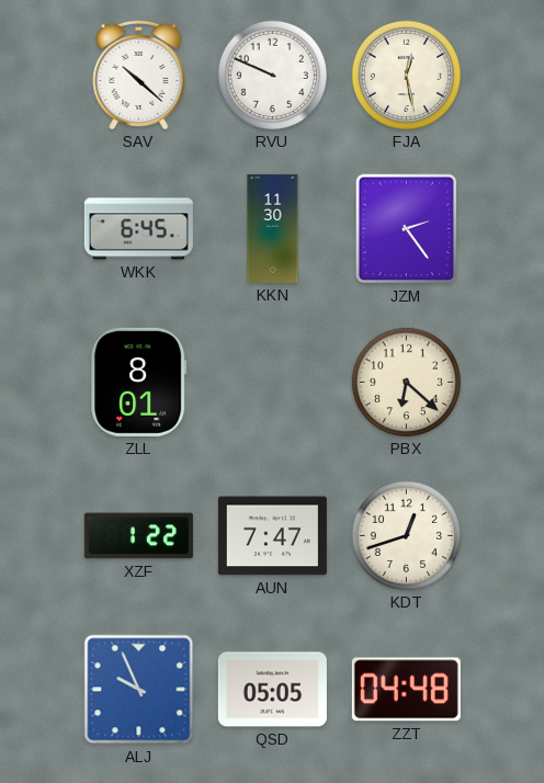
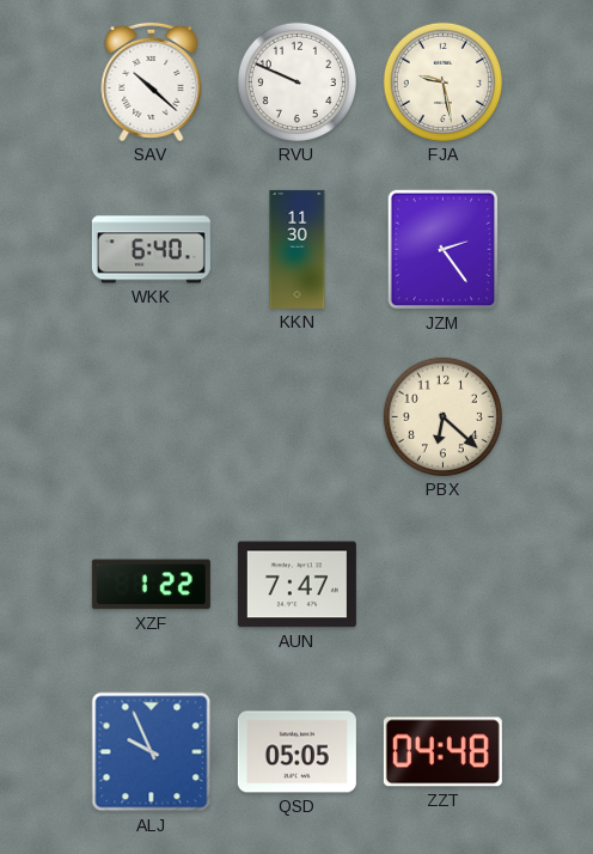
FJA: 12:28 -> 9:28
WKK: 6:45 -> 6:40
ZLL: 8:01 -> none
KDT: 12:42 -> none
